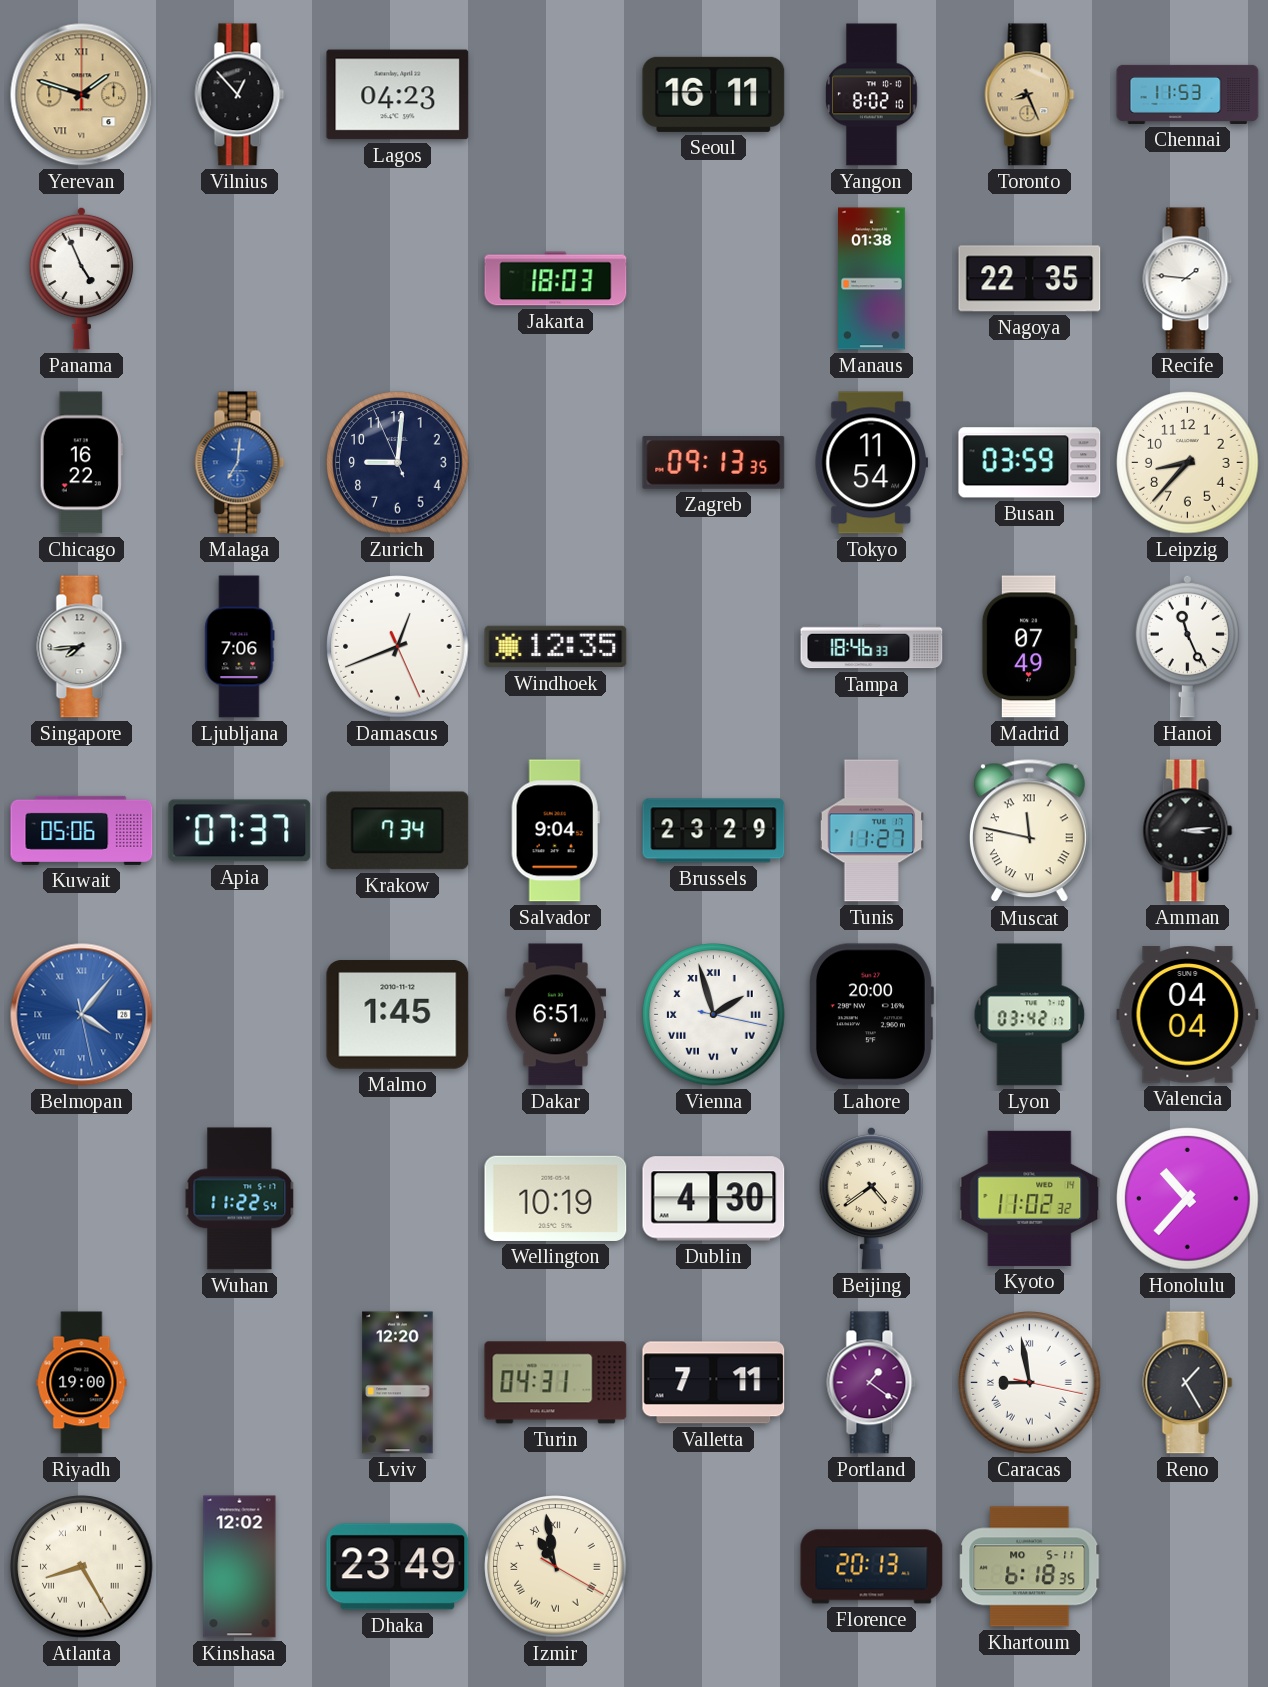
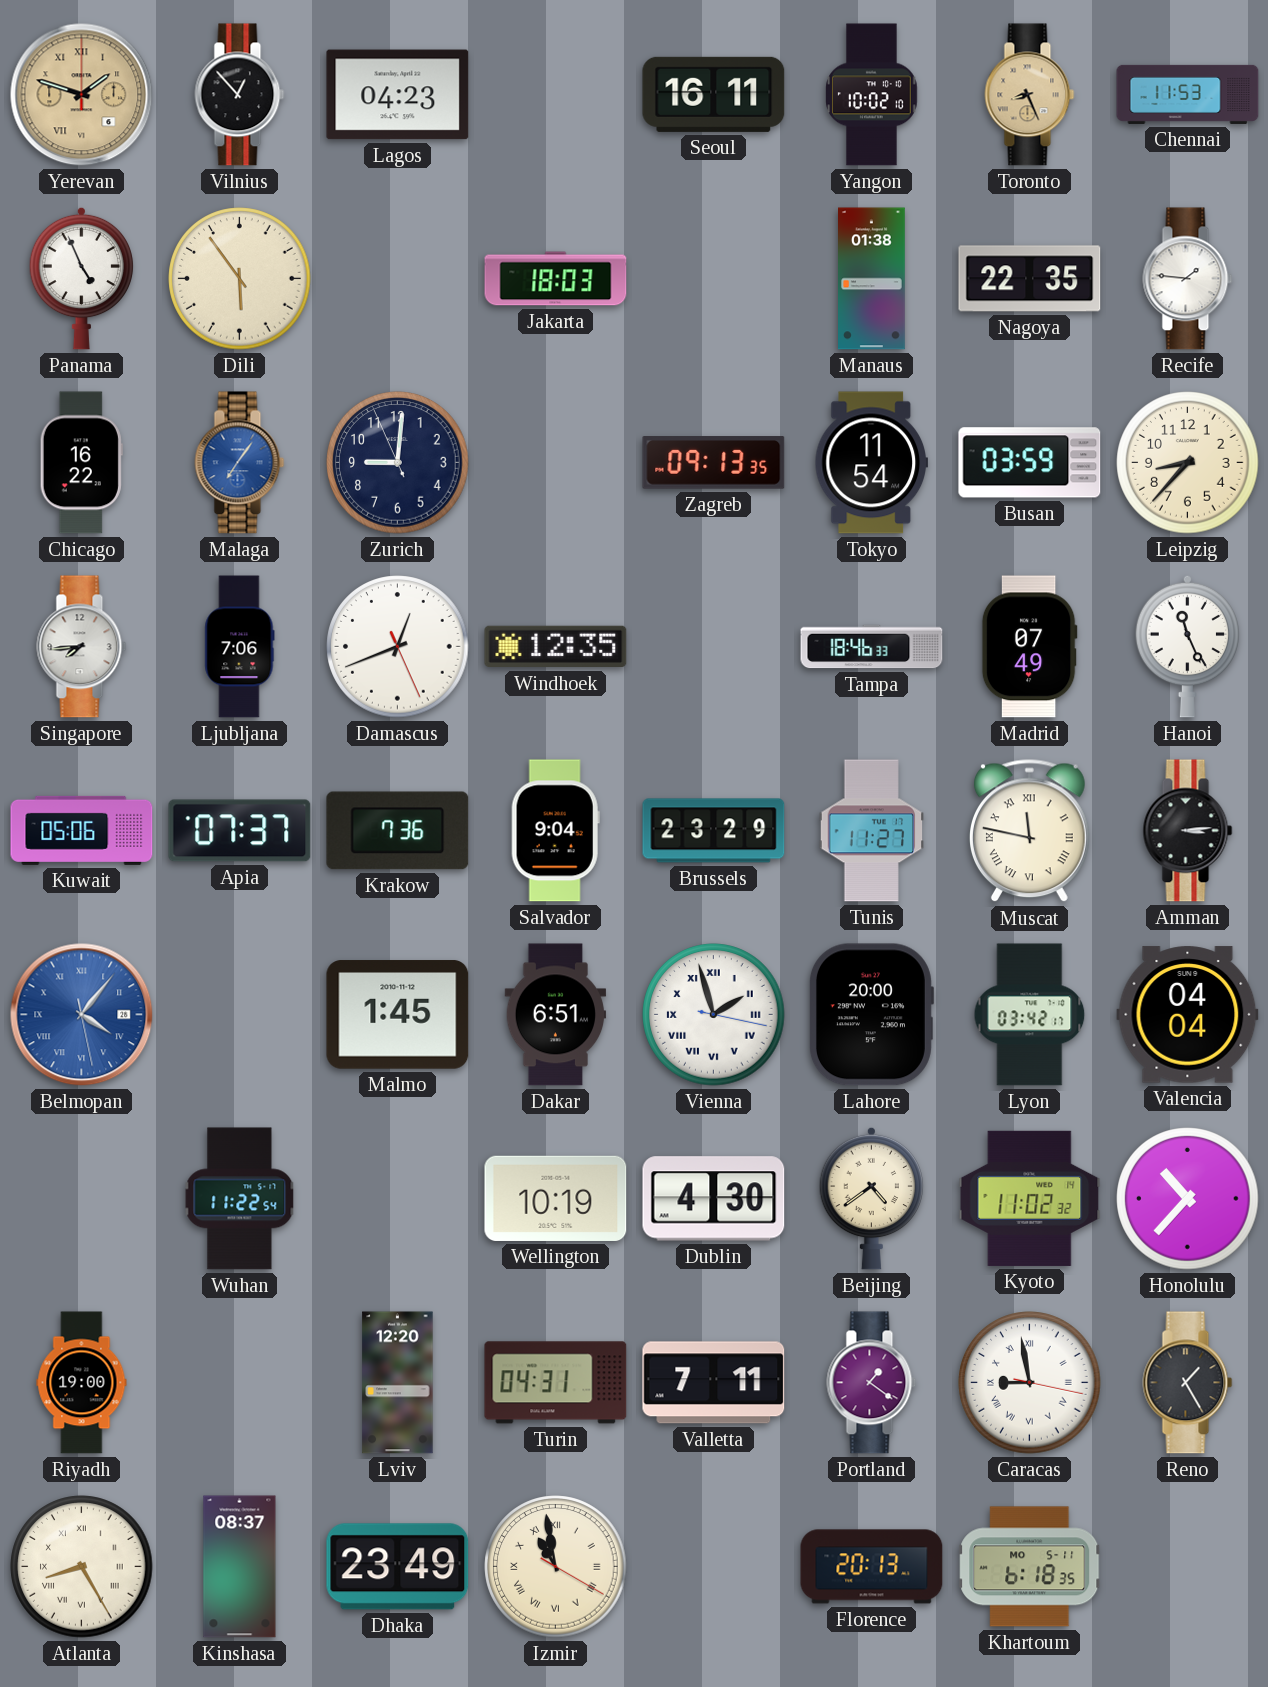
Yangon: 8:02 -> 10:02
Dili: none -> 5:54
Malaga: 7:01 -> 7:06
Krakow: 7:34 -> 7:36
Kinshasa: 12:02 -> 08:37
